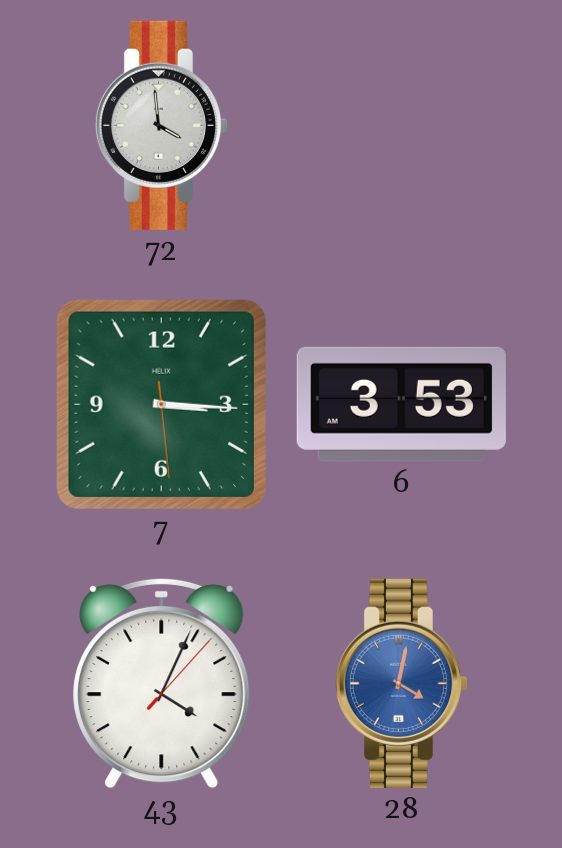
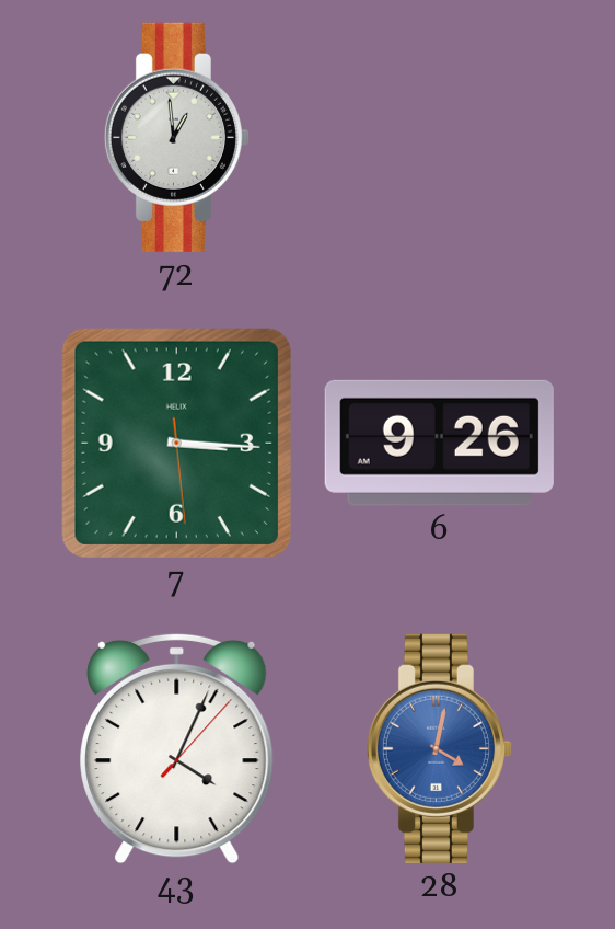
72: 3:59 -> 12:59
6: 3:53 -> 9:26
